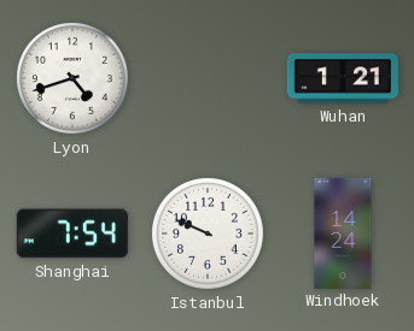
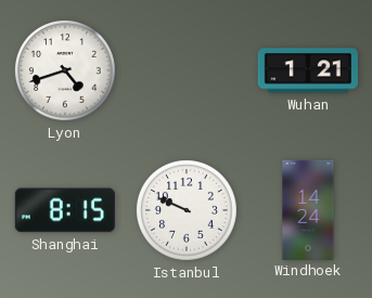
Shanghai: 7:54 -> 8:15
